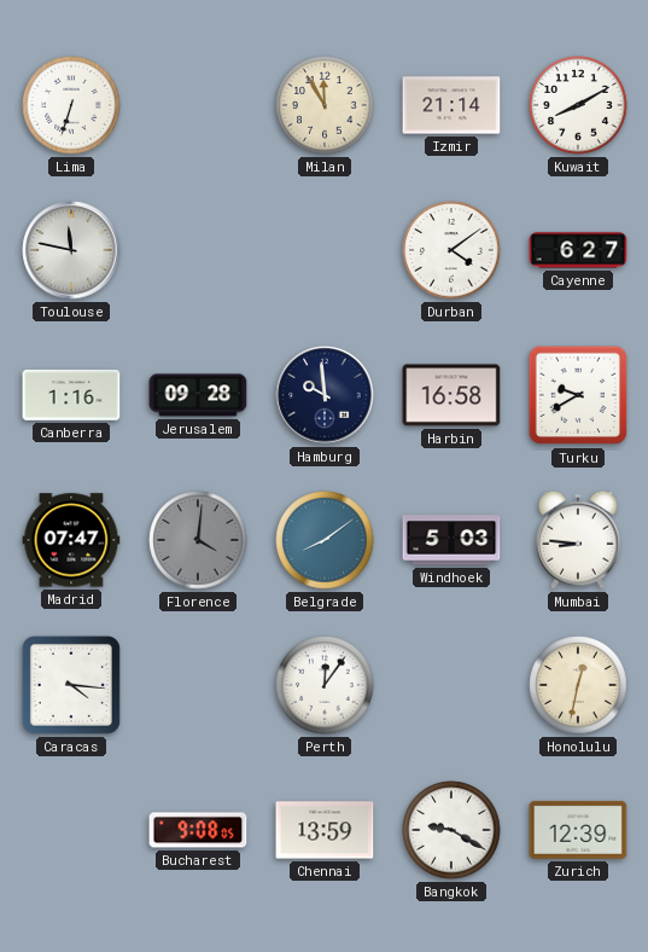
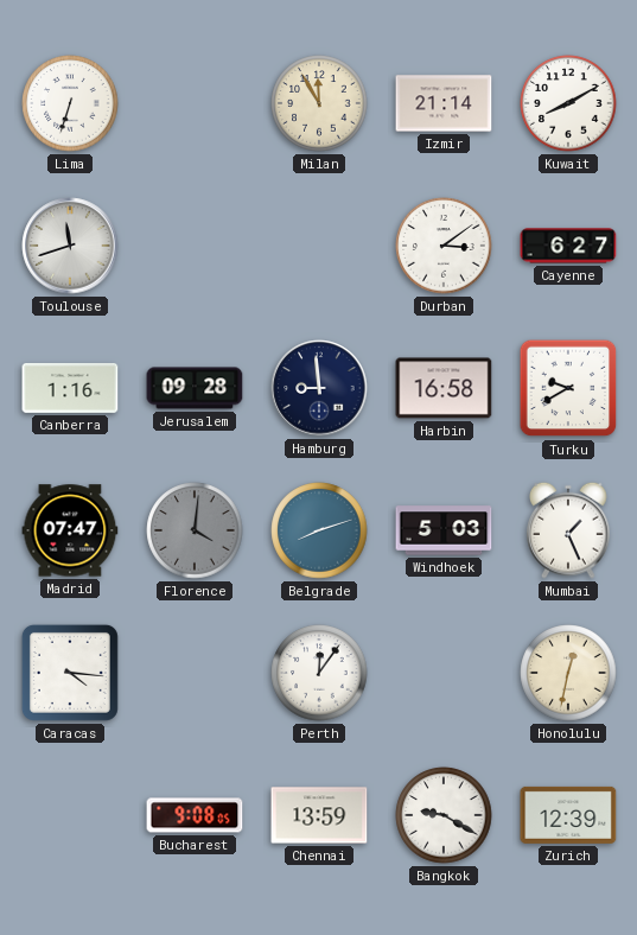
Toulouse: 11:47 -> 11:42
Durban: 4:09 -> 3:09
Hamburg: 9:59 -> 8:59
Belgrade: 8:09 -> 8:12
Mumbai: 8:46 -> 1:26
